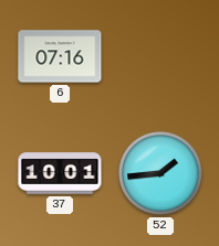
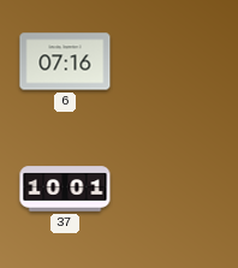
52: 1:44 -> none
